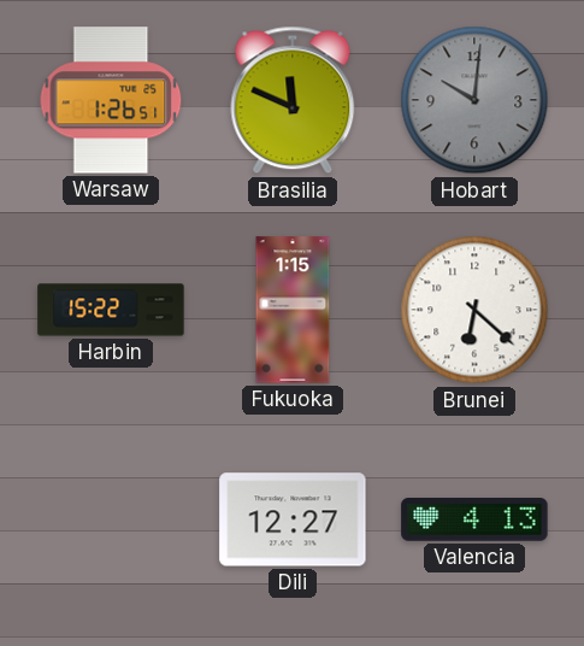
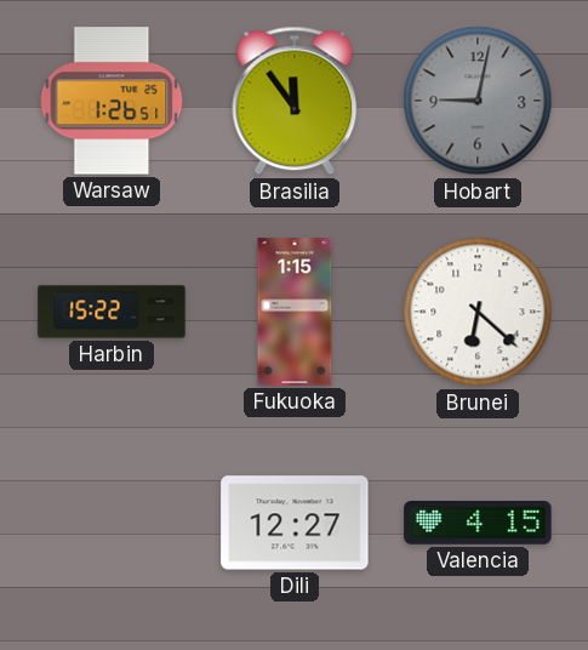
Brasilia: 11:49 -> 11:54
Hobart: 10:01 -> 9:02
Valencia: 4:13 -> 4:15
